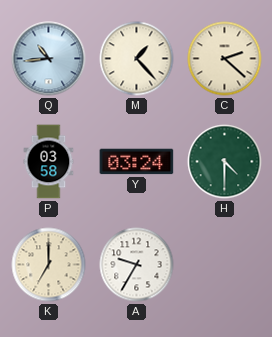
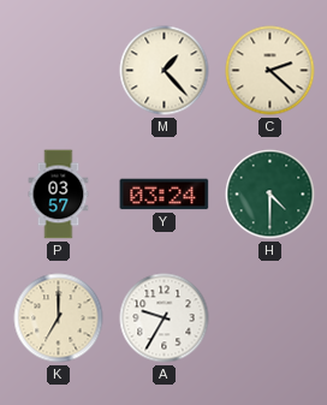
Q: 10:44 -> none
P: 03:58 -> 03:57
